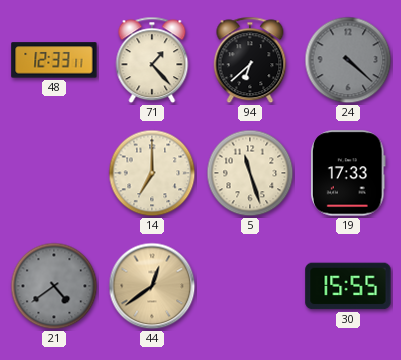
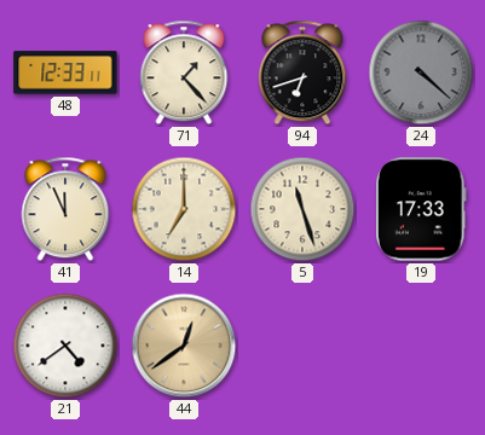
94: 6:38 -> 6:42
41: none -> 11:56
21 dial: grey -> white
30: 15:55 -> none
